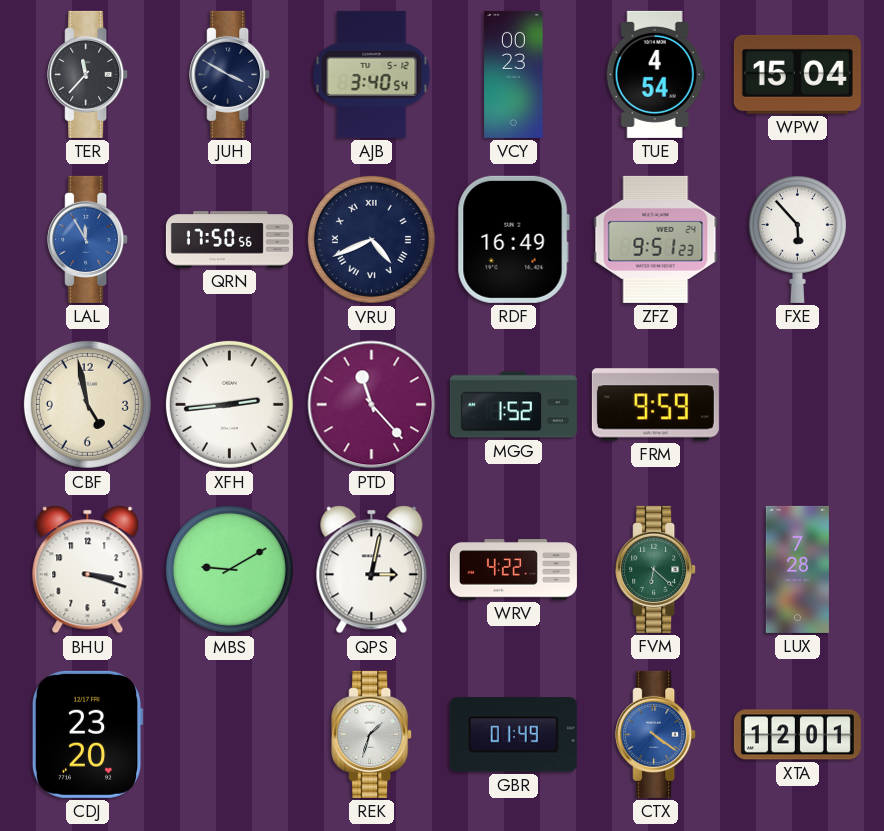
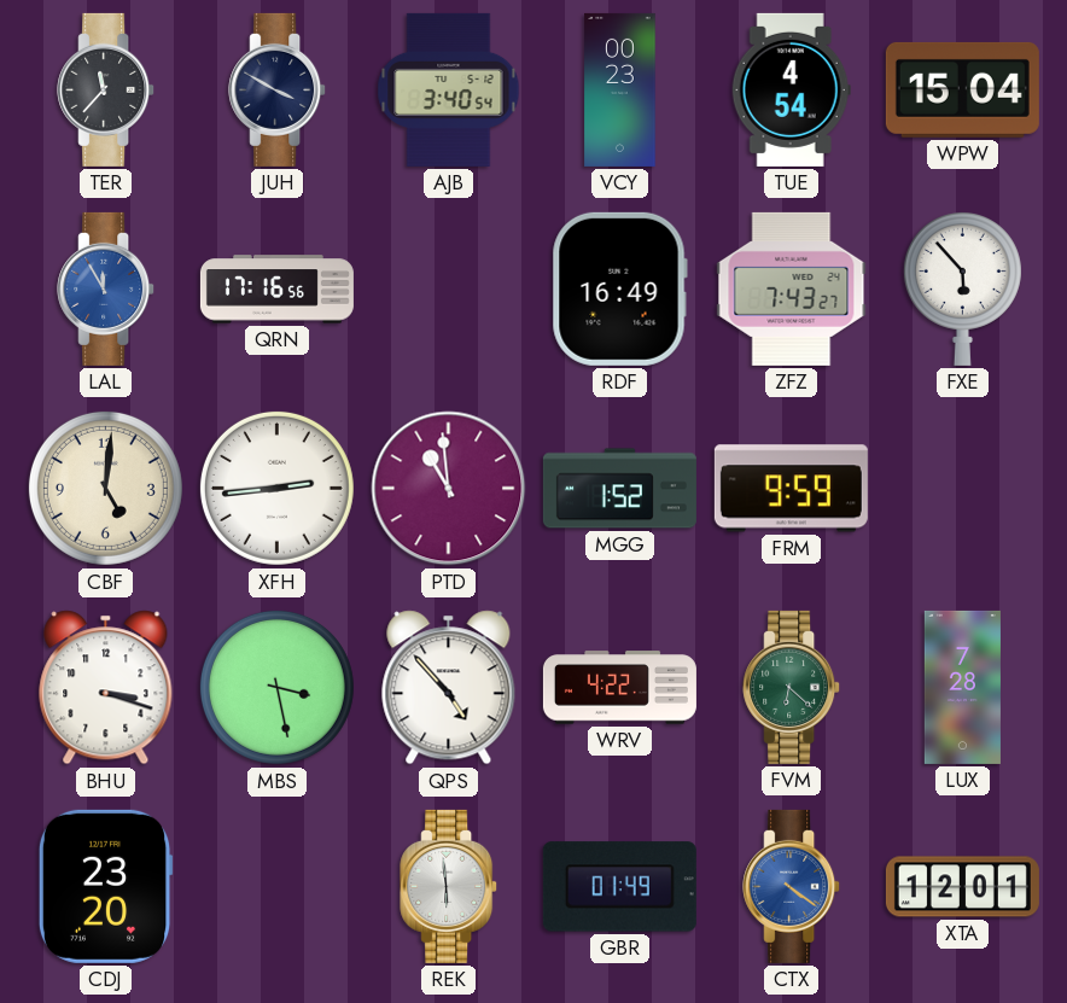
QRN: 17:50 -> 17:16
VRU: 4:41 -> none
ZFZ: 9:51 -> 7:43
CBF: 4:58 -> 5:01
PTD: 11:23 -> 10:59
MBS: 9:10 -> 3:28
QPS: 3:02 -> 4:53
REK: 1:33 -> 5:59
